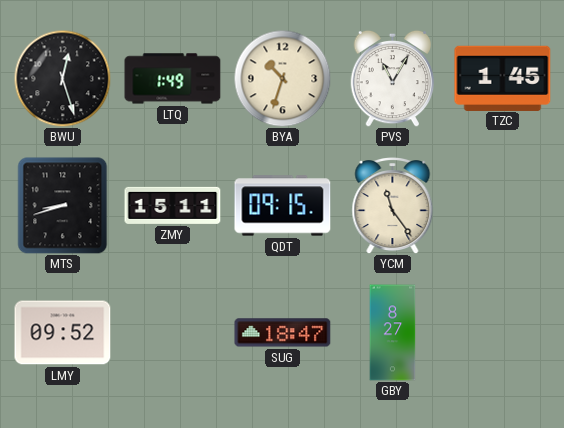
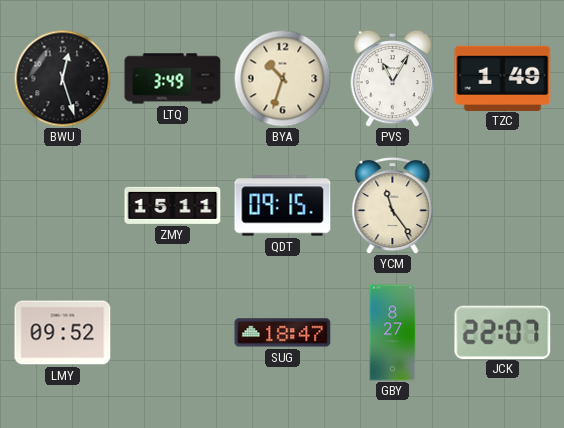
LTQ: 1:49 -> 3:49
TZC: 1:45 -> 1:49
MTS: 8:42 -> none
JCK: none -> 22:07
